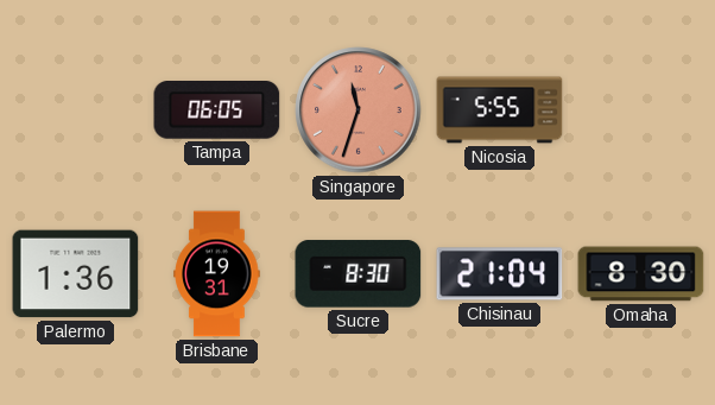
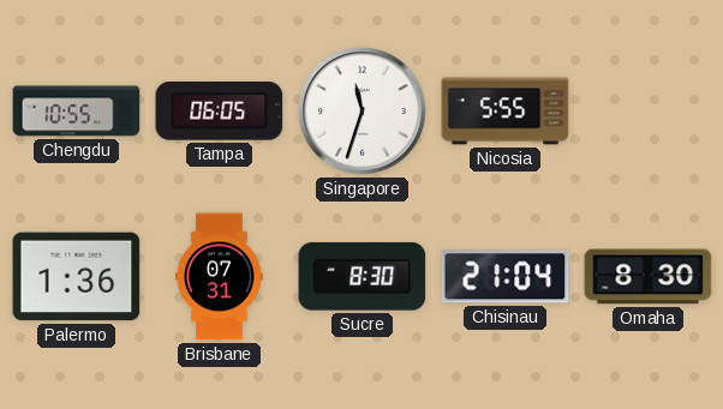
Chengdu: none -> 10:55
Singapore dial: salmon -> white
Brisbane: 19:31 -> 07:31
